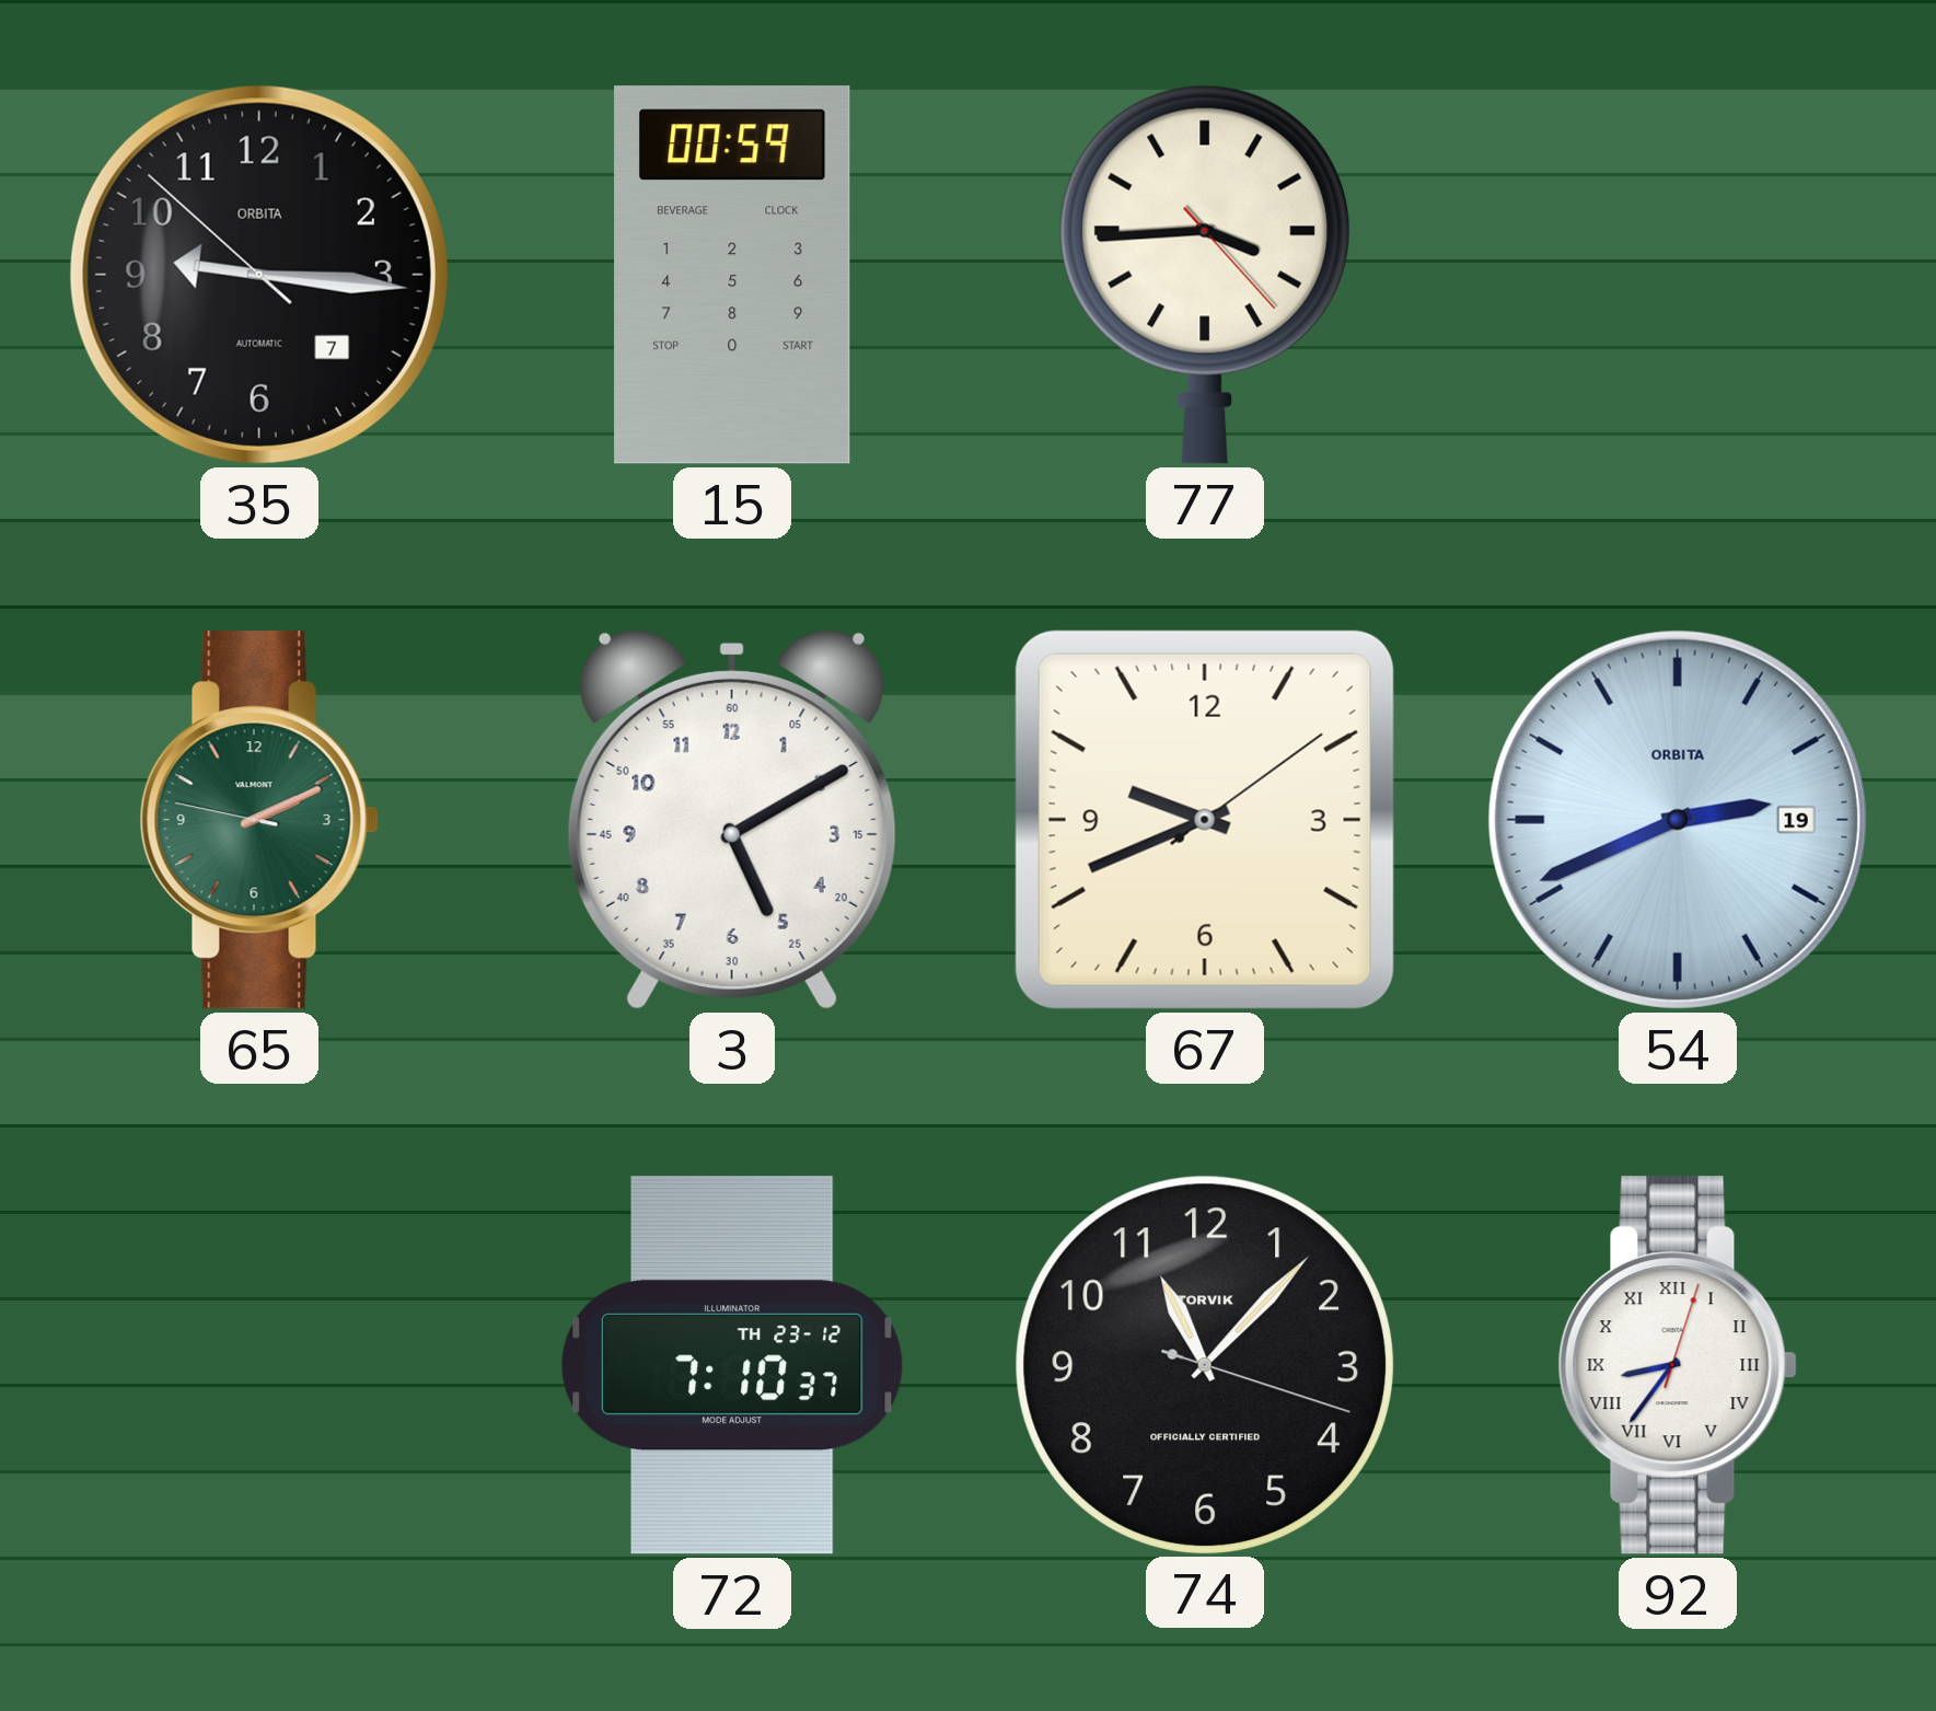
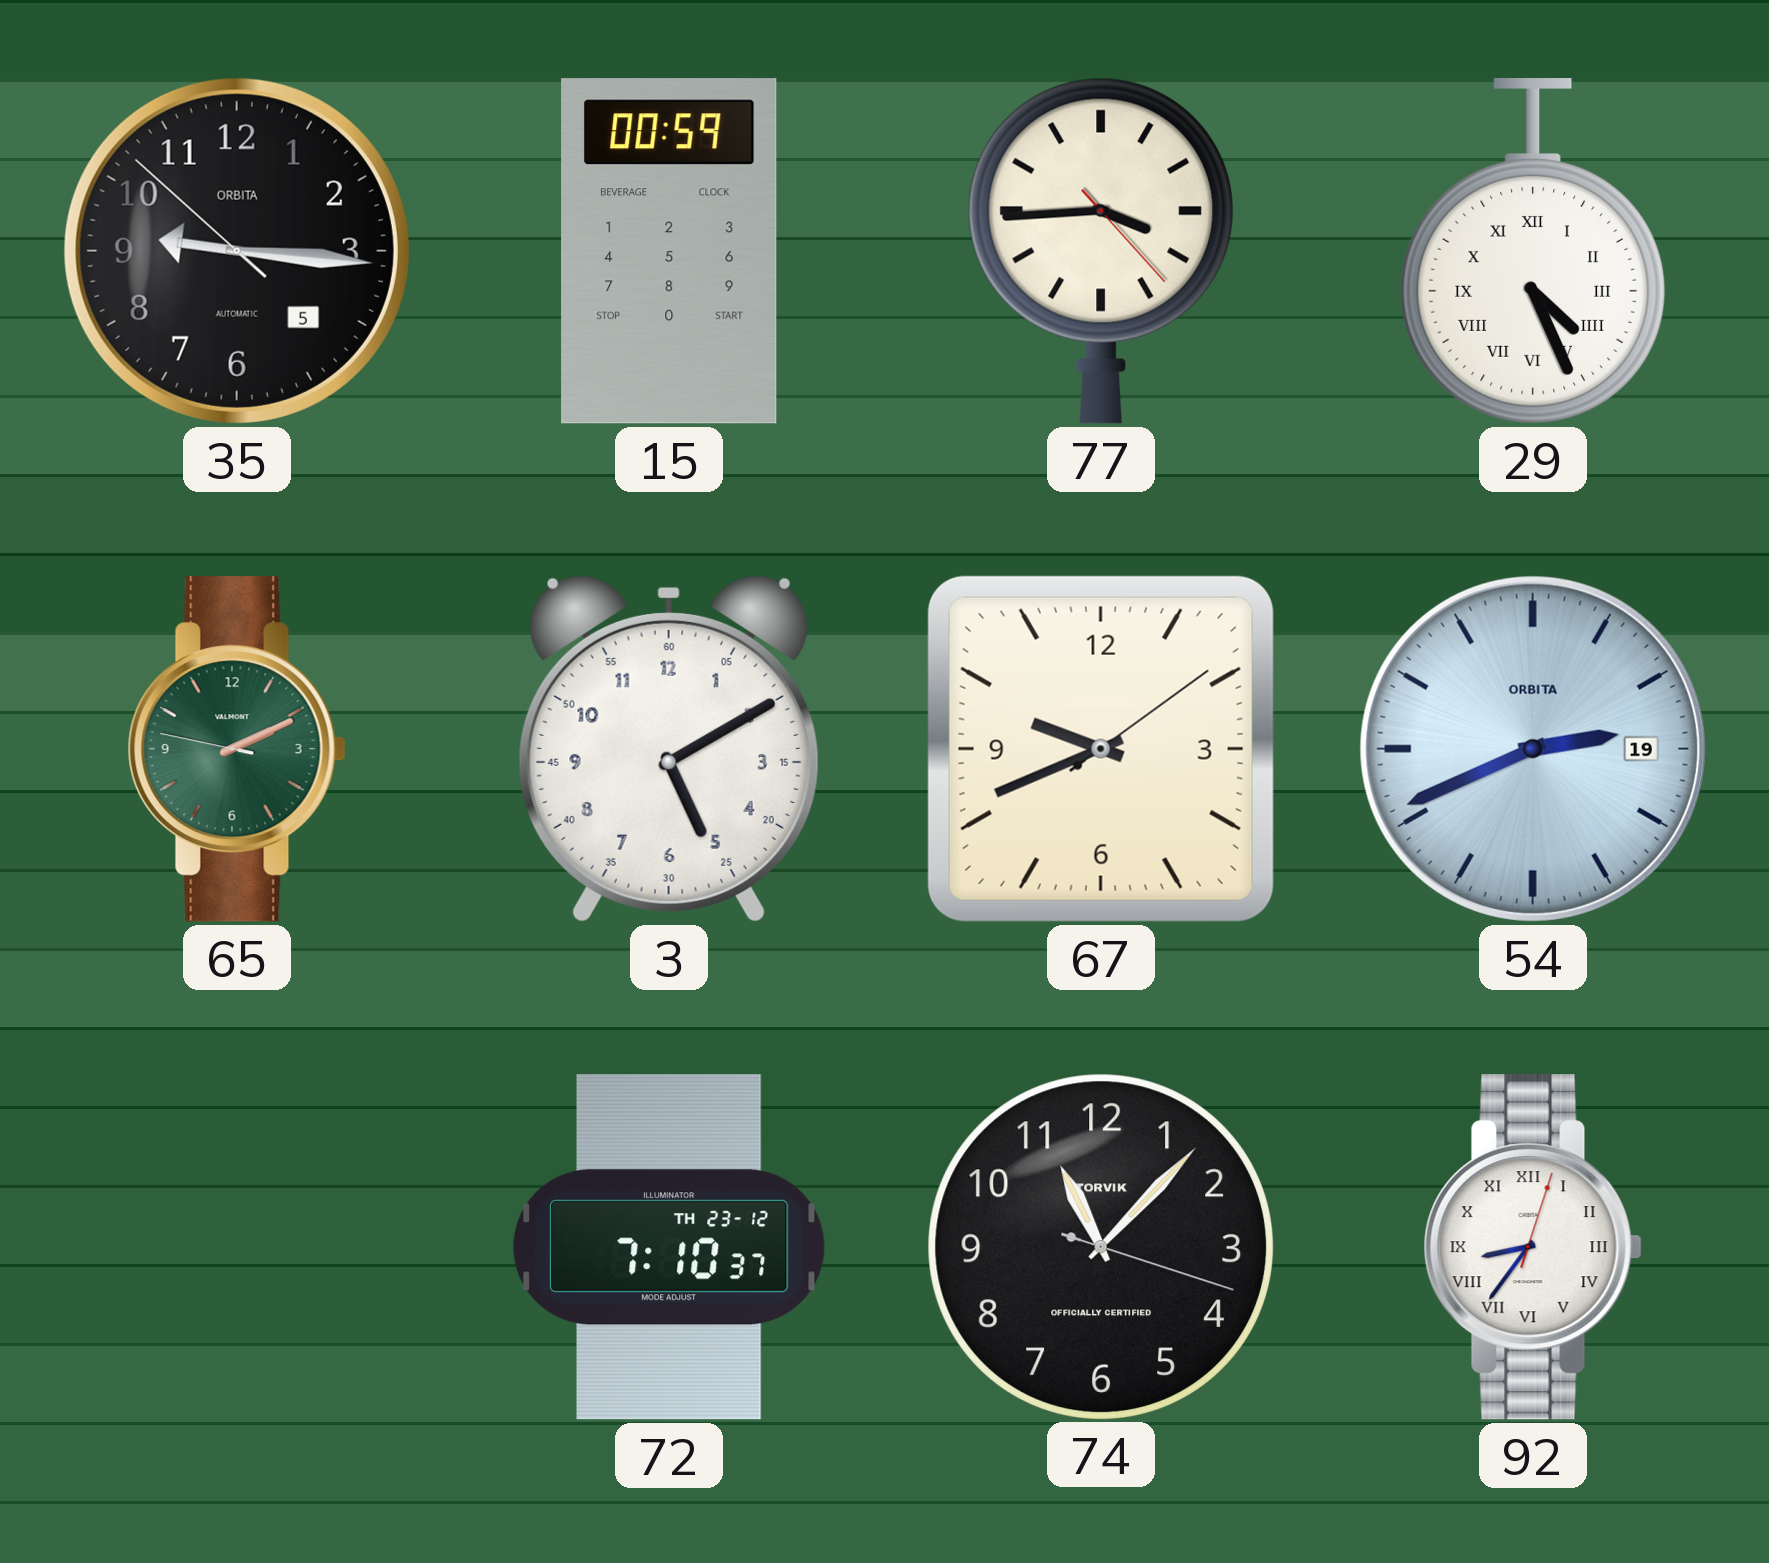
35 date: 7 -> 5
29: none -> 4:26
